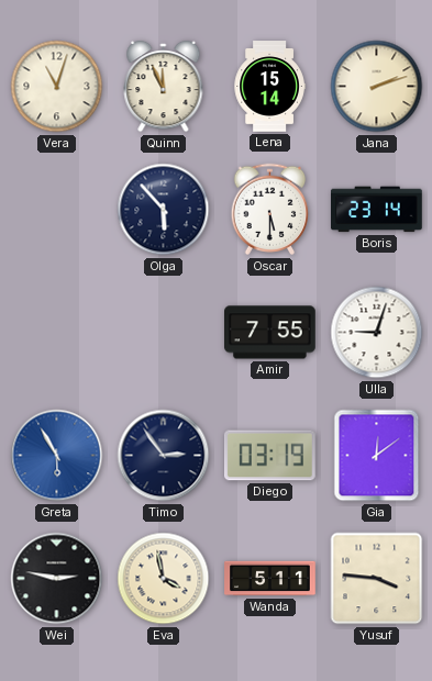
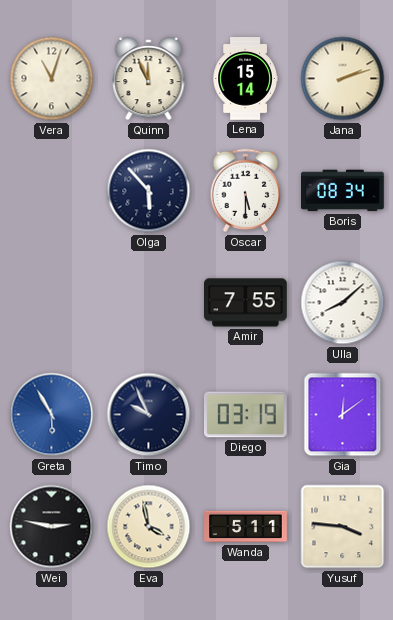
Boris: 23:14 -> 08:34
Ulla: 9:03 -> 8:08
Timo: 2:54 -> 9:56
